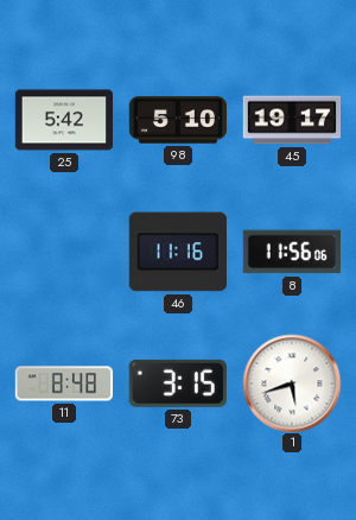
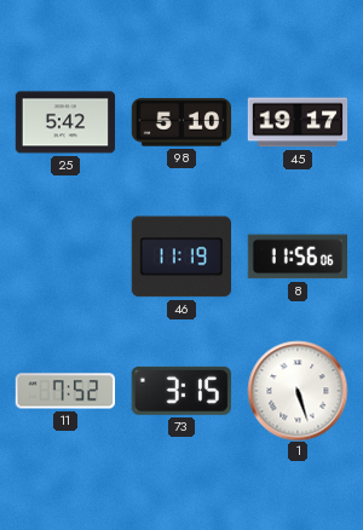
46: 11:16 -> 11:19
11: 8:48 -> 7:52
1: 5:42 -> 5:27
